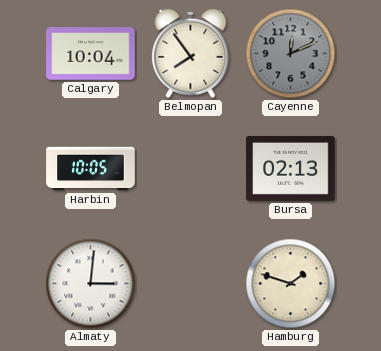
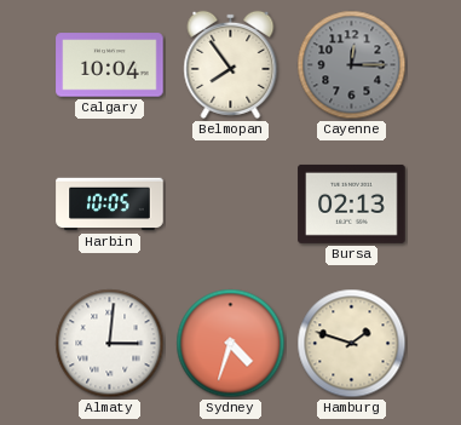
Cayenne: 12:11 -> 12:15
Sydney: none -> 4:33
